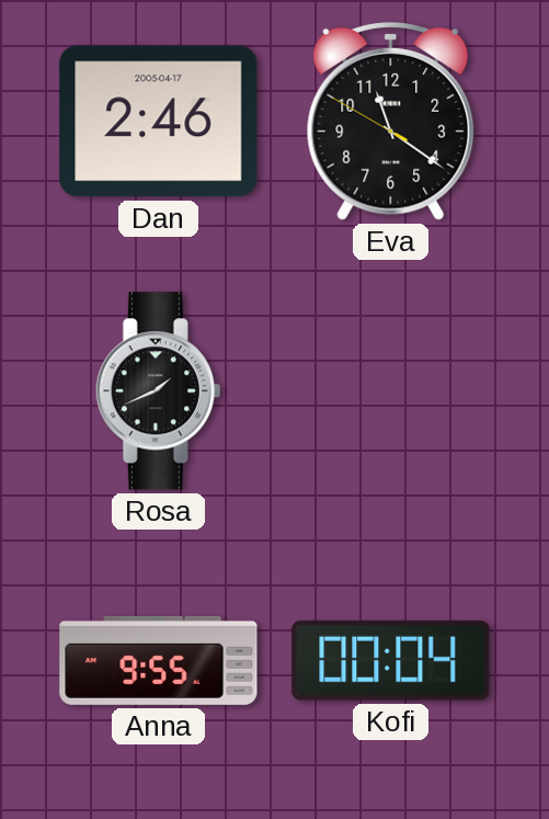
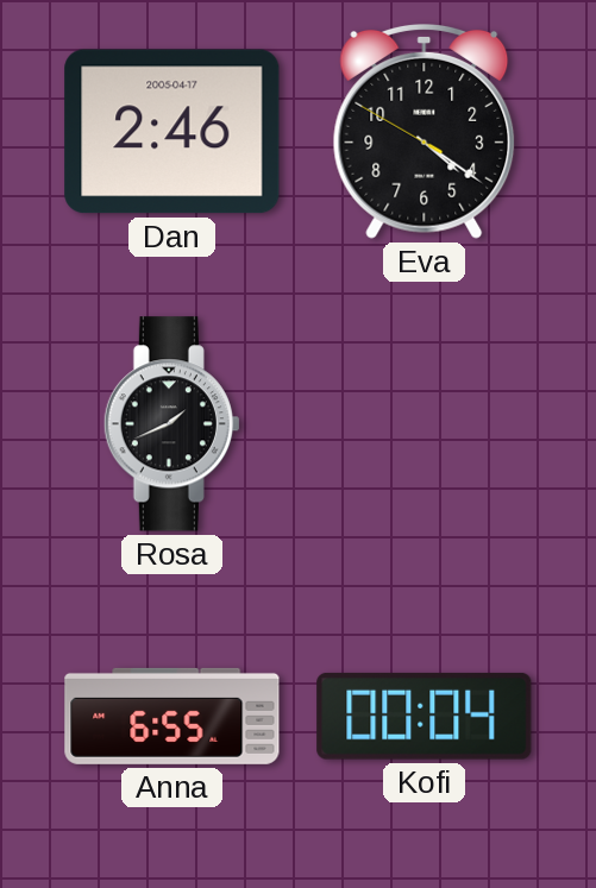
Eva: 11:20 -> 4:20
Anna: 9:55 -> 6:55
